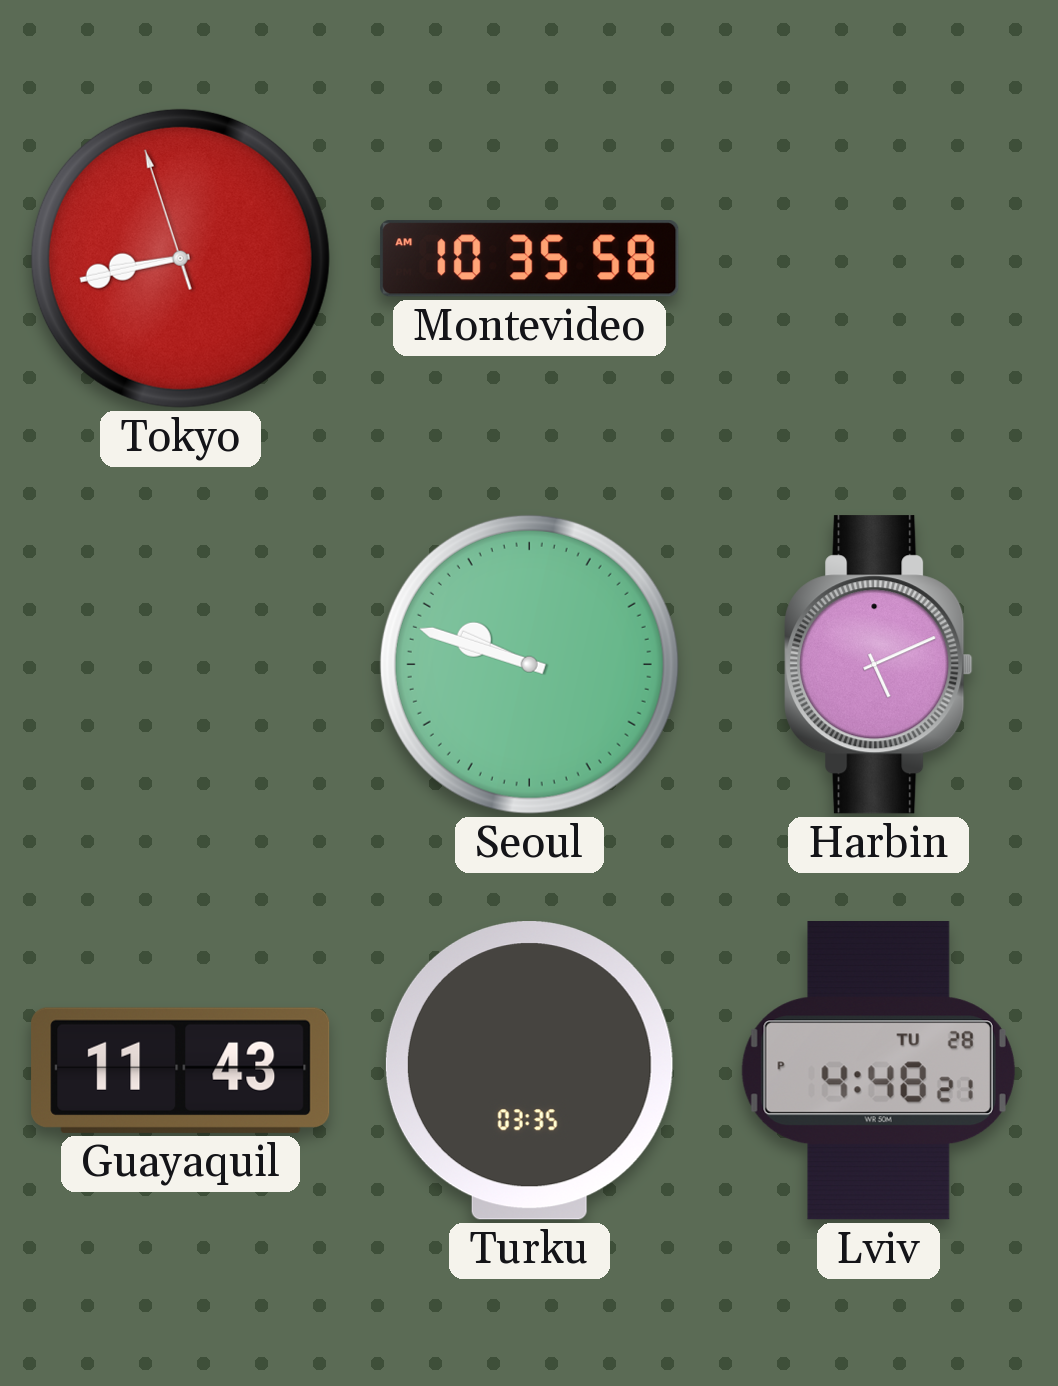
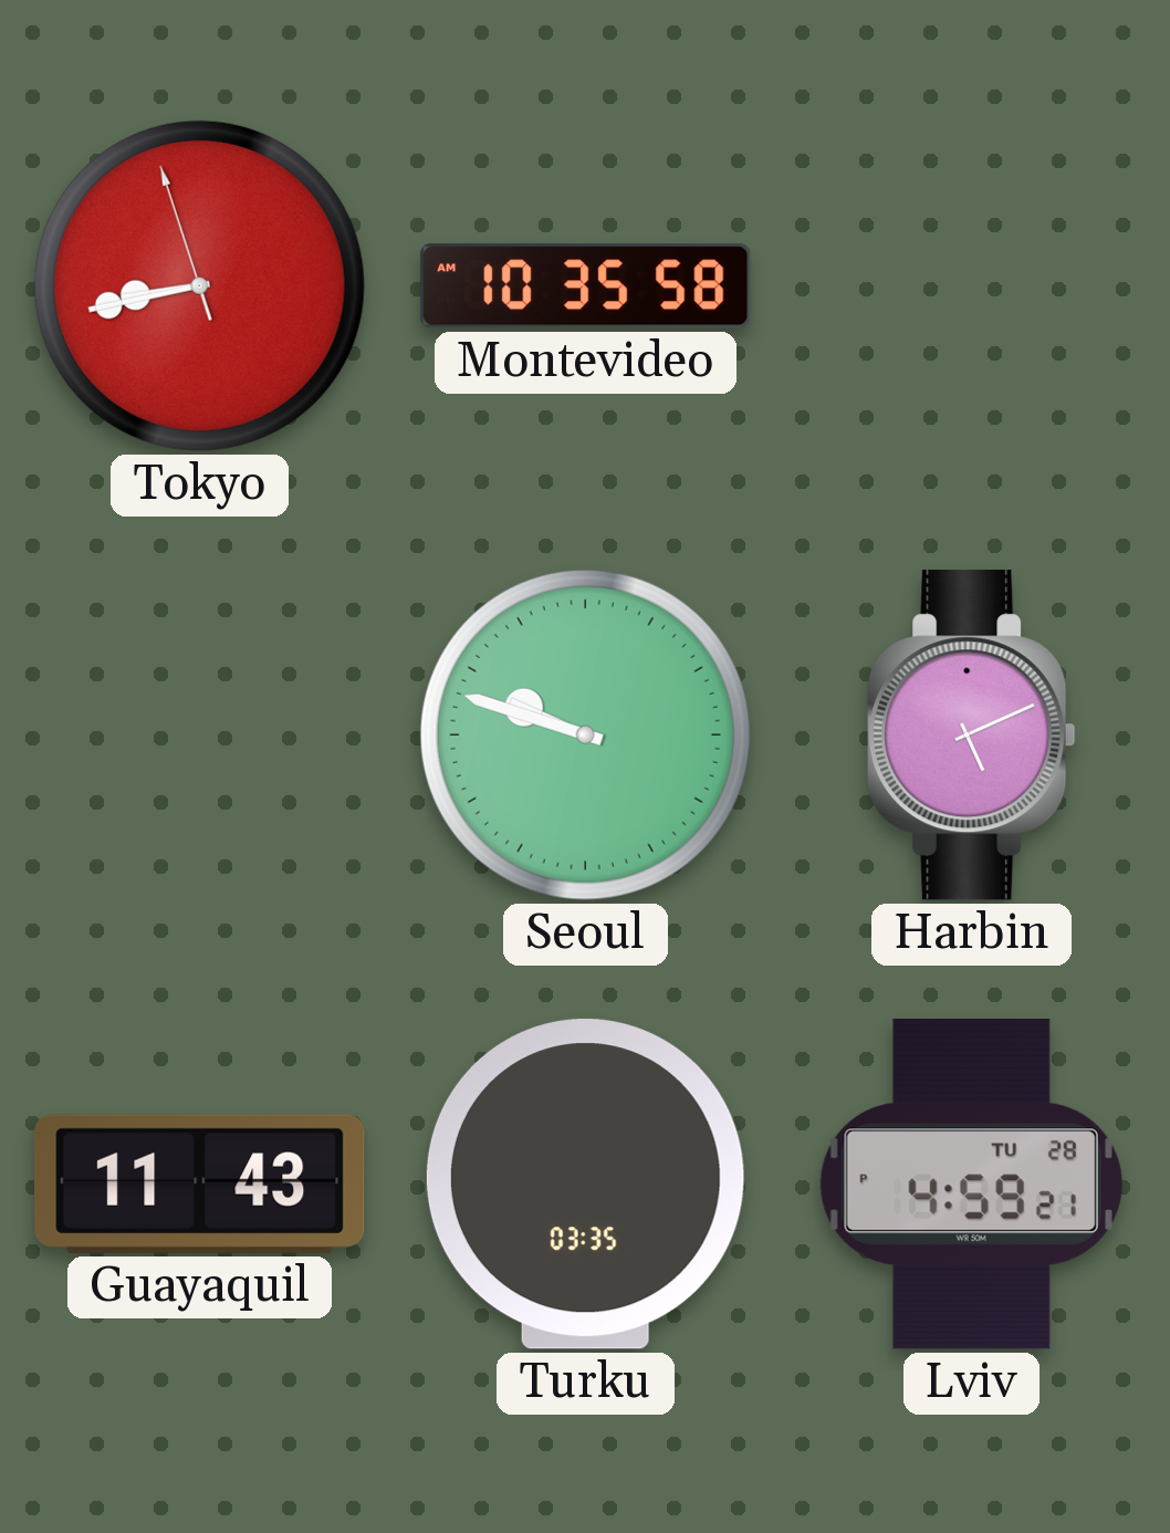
Lviv: 4:48 -> 4:59
